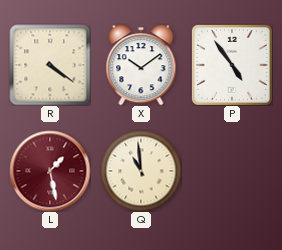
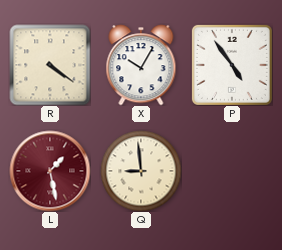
X: 10:09 -> 10:05
Q: 10:59 -> 8:59
